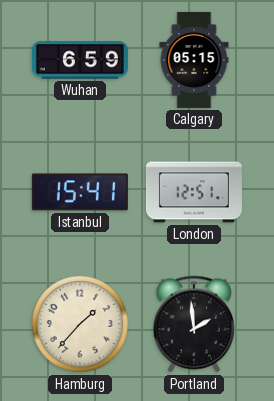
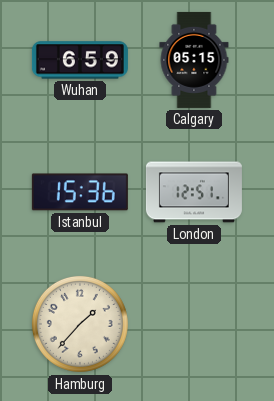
Istanbul: 15:41 -> 15:36
Portland: 1:59 -> none
